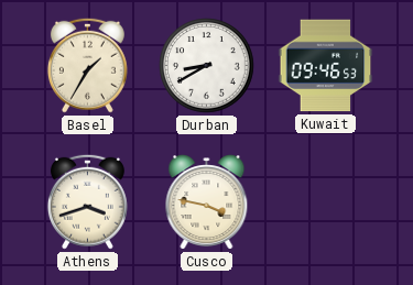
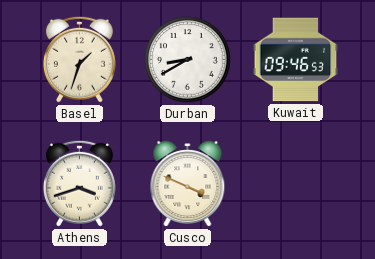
Basel: 1:35 -> 1:33
Cusco: 3:47 -> 3:49
